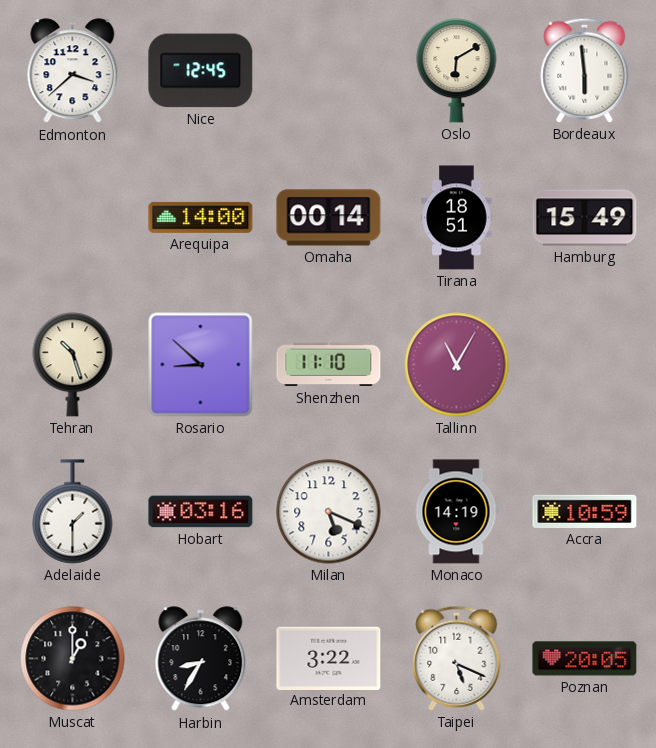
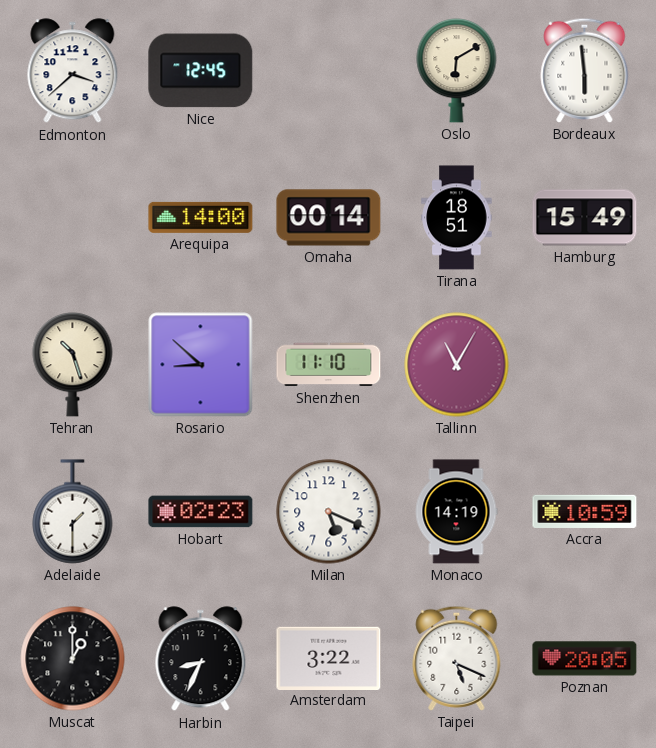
Hobart: 03:16 -> 02:23
Harbin: 8:35 -> 8:34
